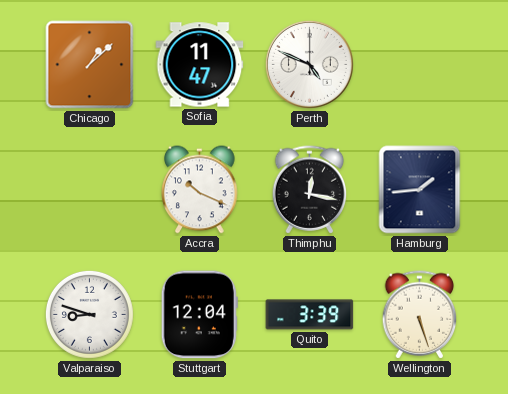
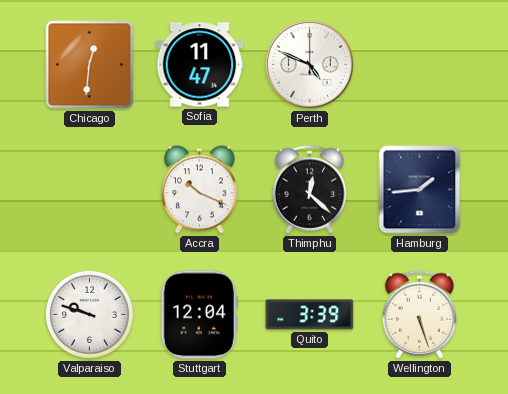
Chicago: 1:08 -> 12:31
Thimphu: 12:17 -> 12:22
Valparaiso: 8:48 -> 9:48
